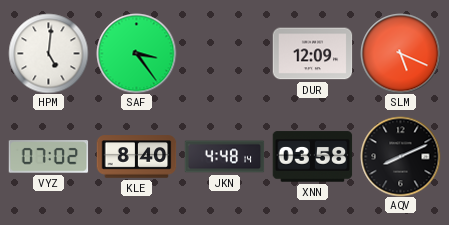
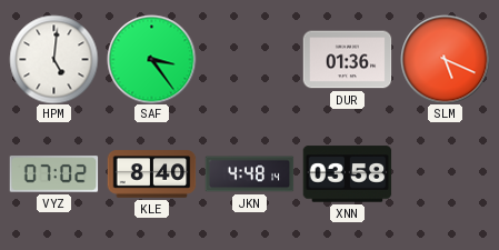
DUR: 12:09 -> 01:36
AQV: 8:11 -> none
